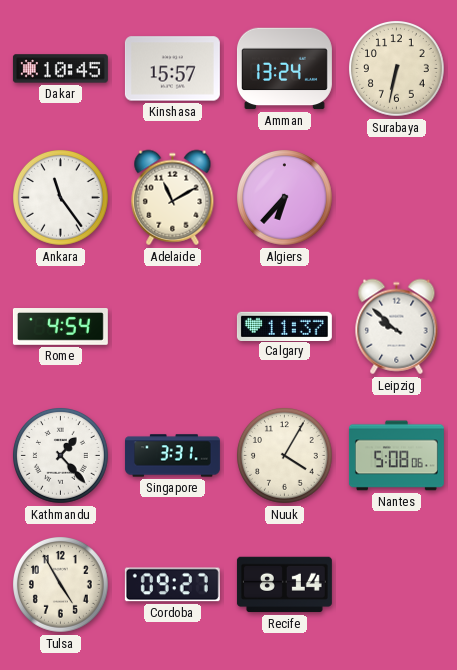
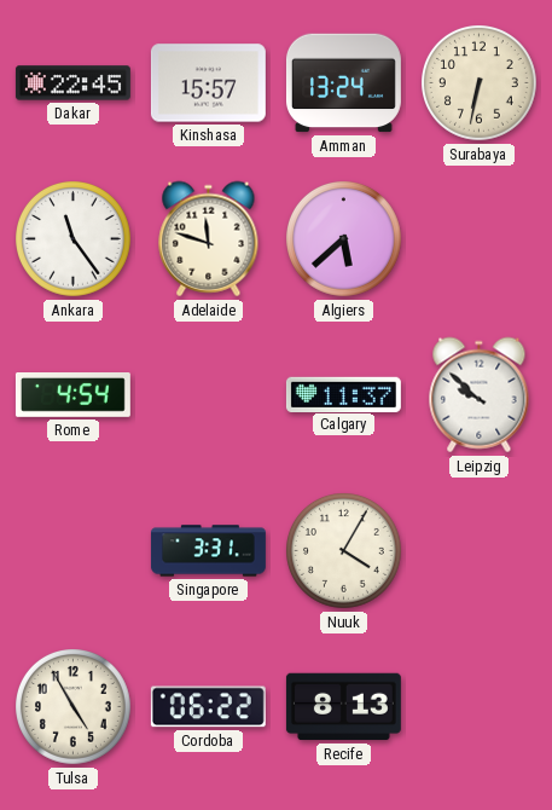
Dakar: 10:45 -> 22:45
Adelaide: 11:10 -> 11:48
Algiers: 6:37 -> 5:38
Kathmandu: 1:23 -> none
Nantes: 5:08 -> none
Cordoba: 09:27 -> 06:22
Recife: 8:14 -> 8:13
